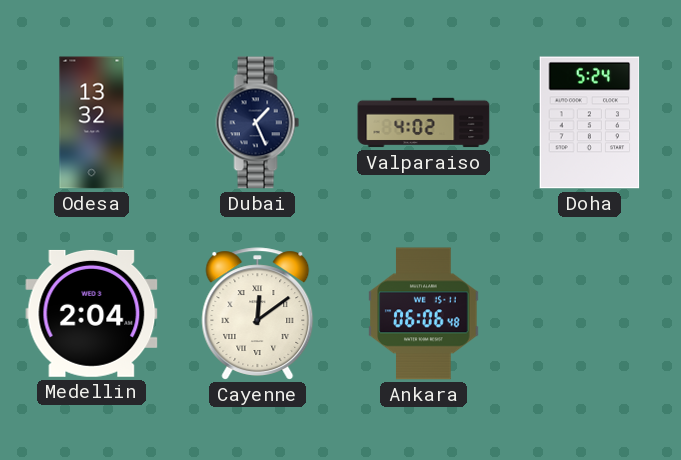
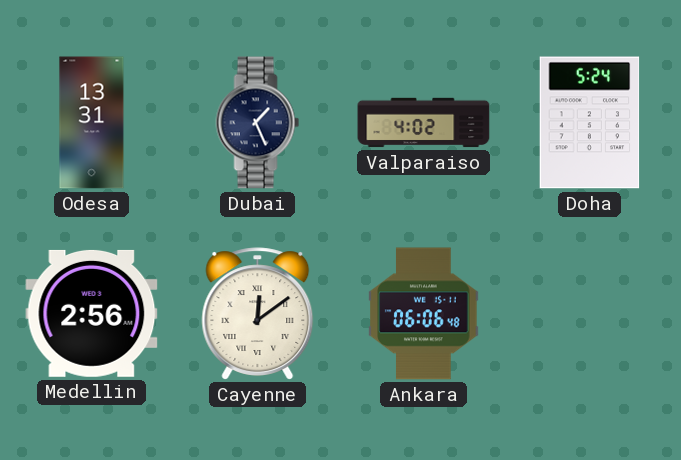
Odesa: 13:32 -> 13:31
Medellin: 2:04 -> 2:56
